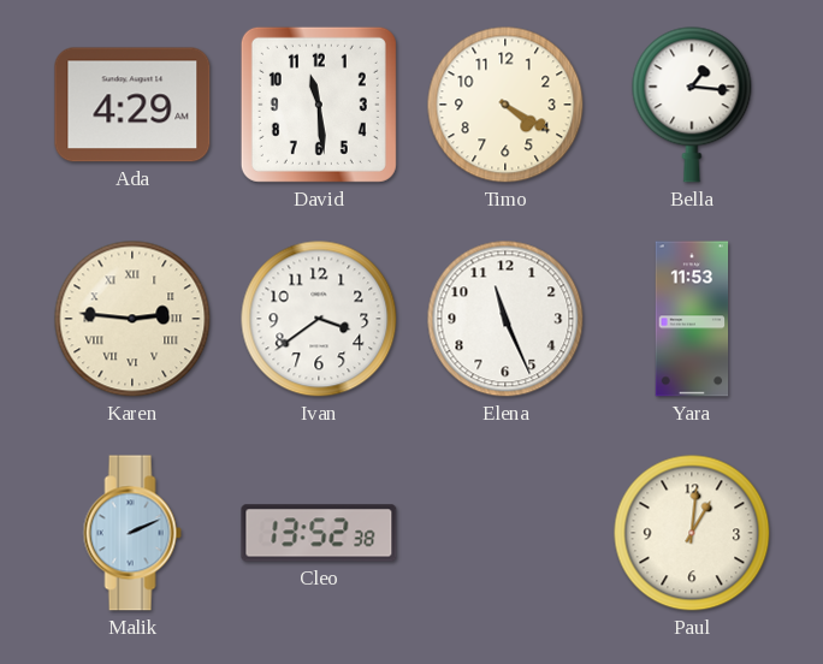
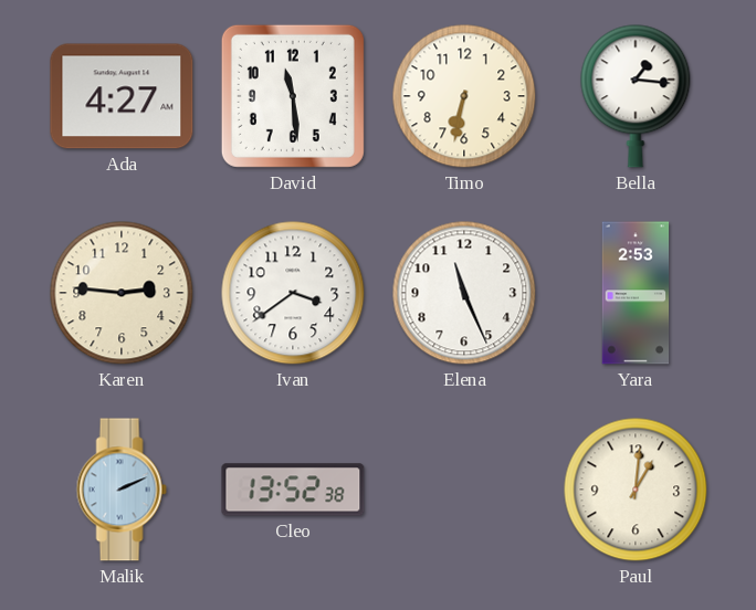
Ada: 4:29 -> 4:27
Timo: 4:20 -> 6:32
Karen numerals: Roman -> Arabic
Yara: 11:53 -> 2:53
